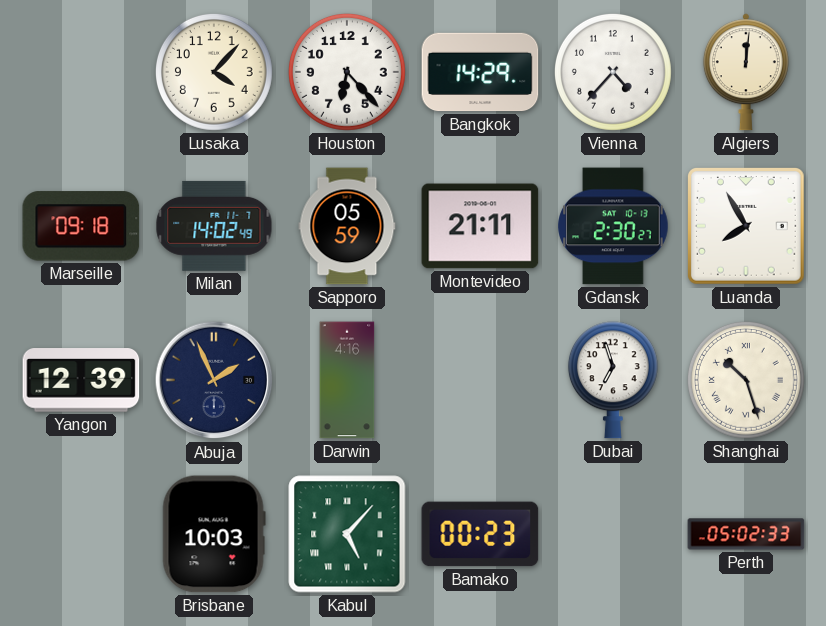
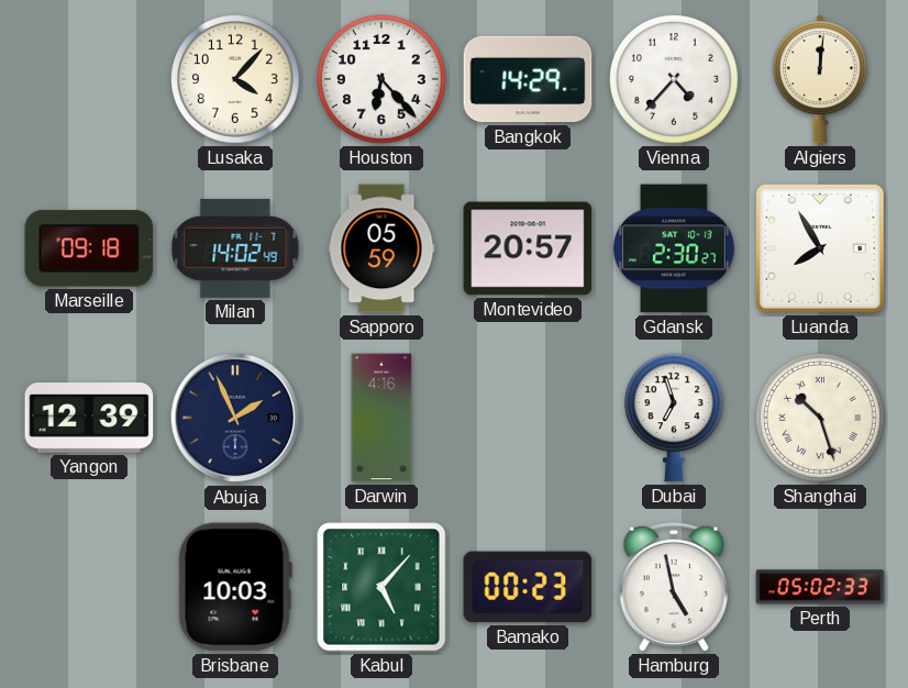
Montevideo: 21:11 -> 20:57
Hamburg: none -> 4:58
